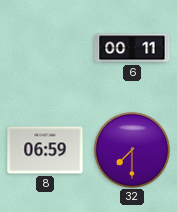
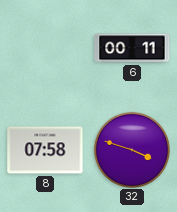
8: 06:59 -> 07:58
32: 7:30 -> 3:48
